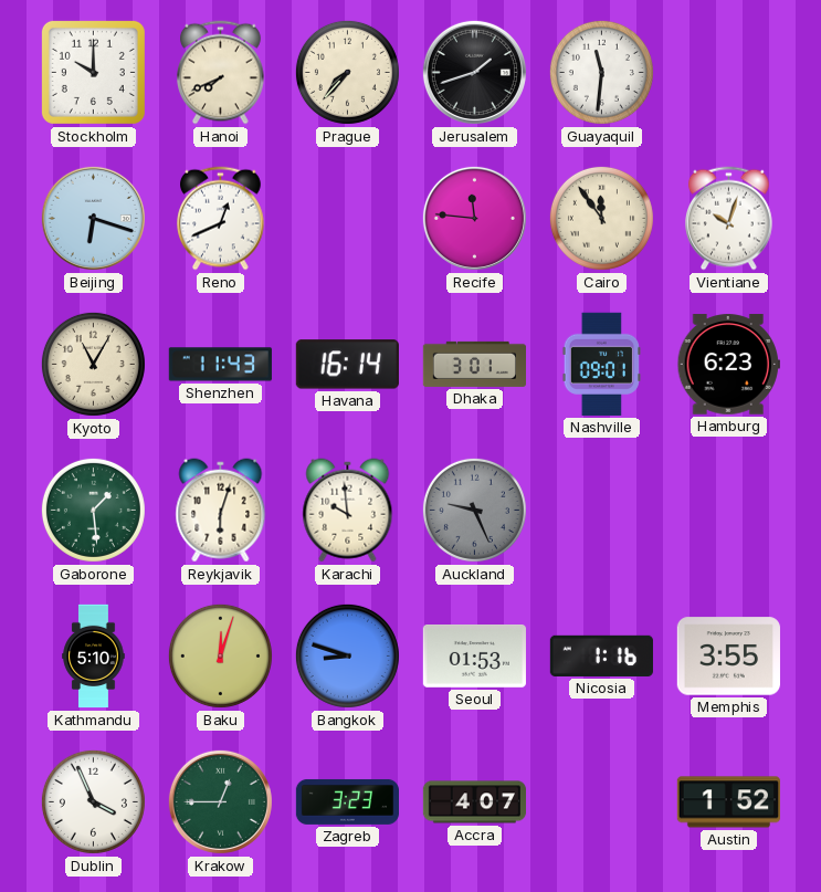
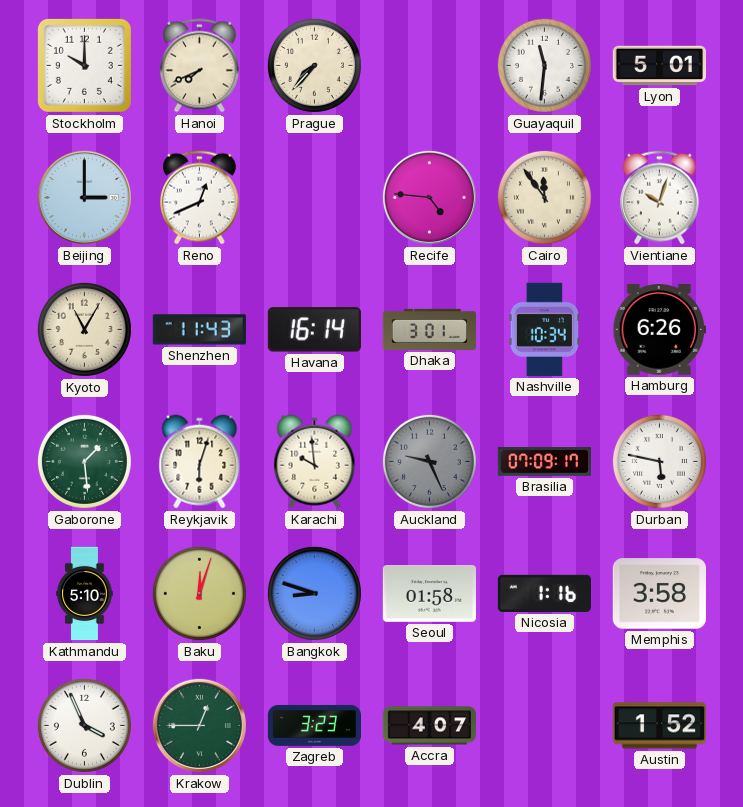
Jerusalem: 1:42 -> none
Lyon: none -> 5:01
Beijing: 6:18 -> 3:00
Recife: 11:46 -> 4:46
Nashville: 09:01 -> 10:34
Hamburg: 6:23 -> 6:26
Brasilia: none -> 07:09
Durban: none -> 5:47
Seoul: 01:53 -> 01:58
Memphis: 3:55 -> 3:58
